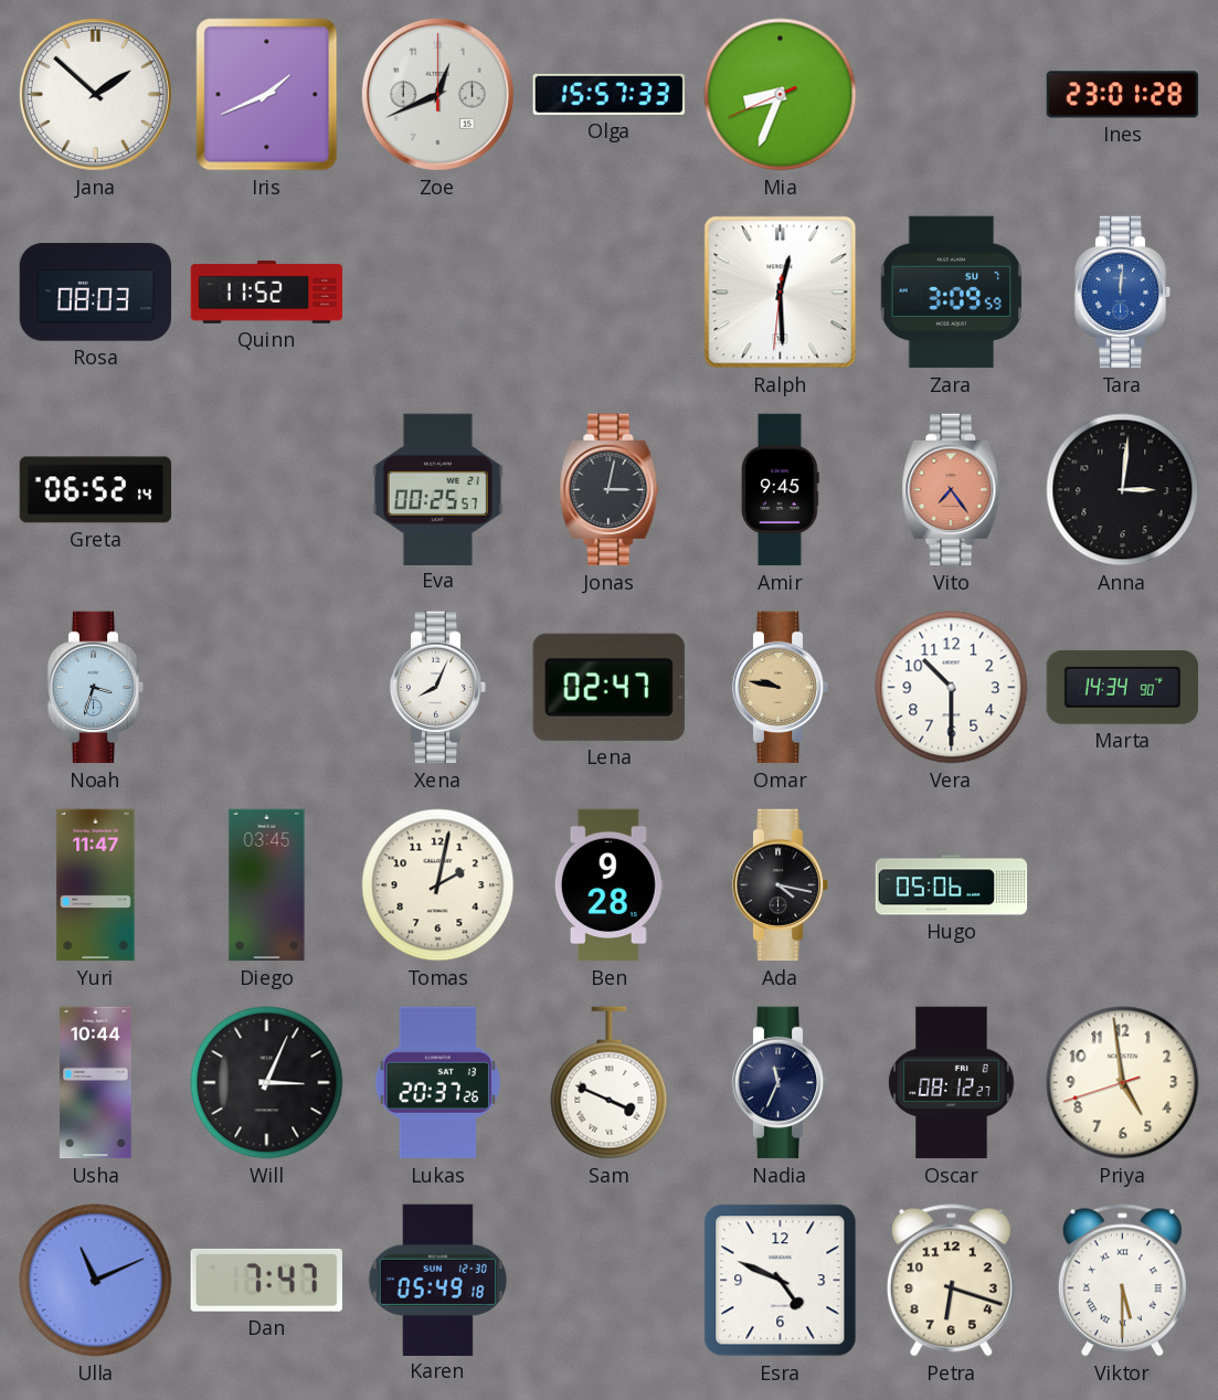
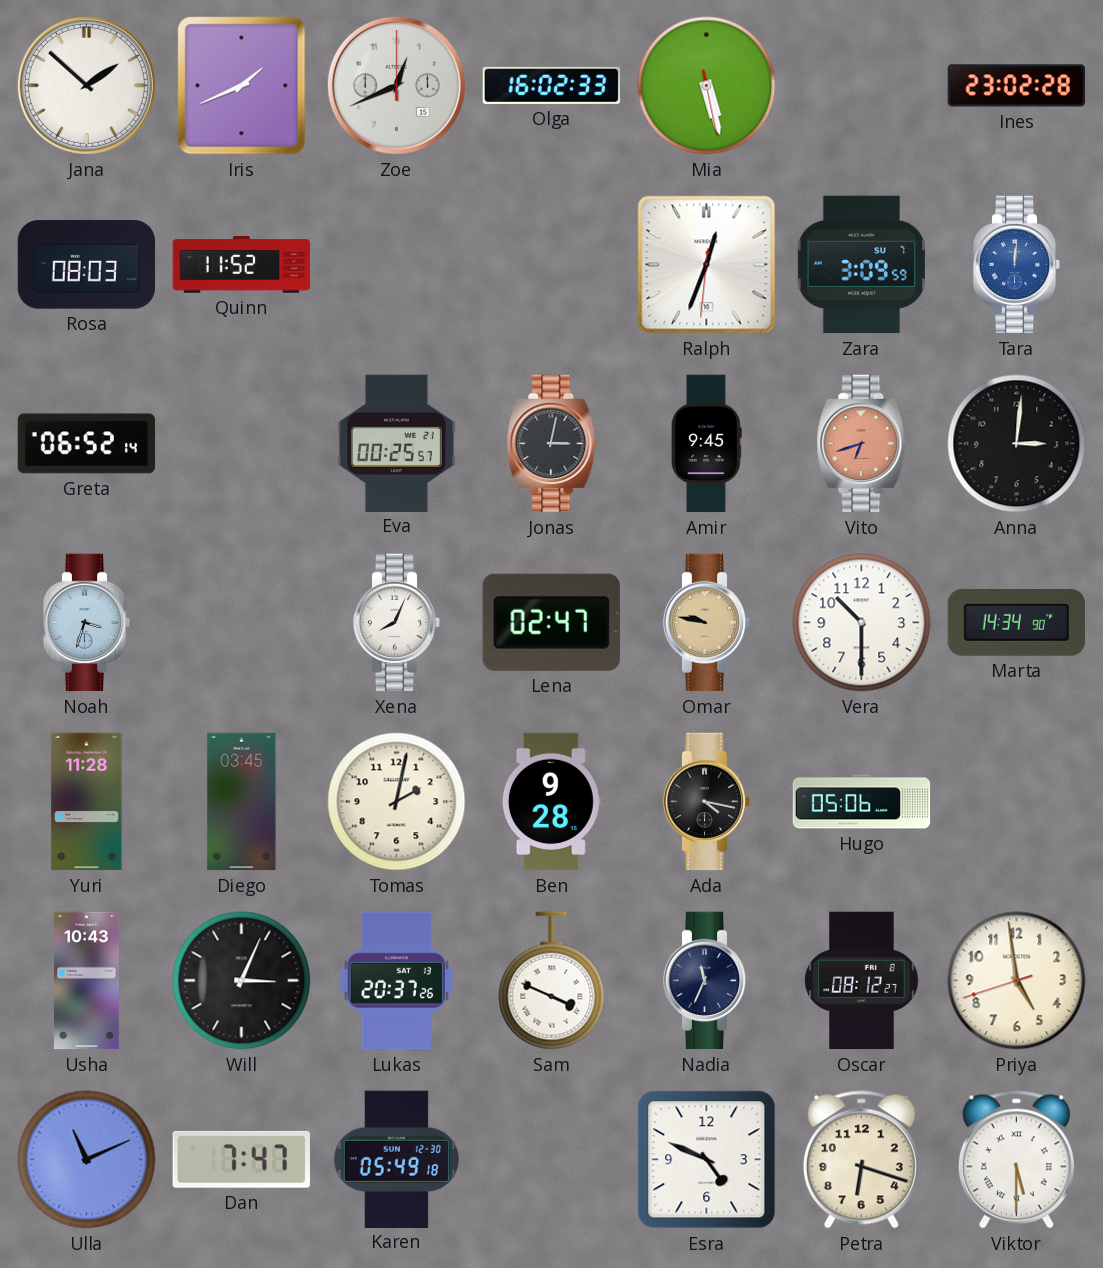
Olga: 15:57 -> 16:02
Mia: 8:33 -> 5:27
Ines: 23:01 -> 23:02
Ralph: 12:29 -> 12:33
Vito: 7:24 -> 6:42
Yuri: 11:47 -> 11:28
Usha: 10:44 -> 10:43
